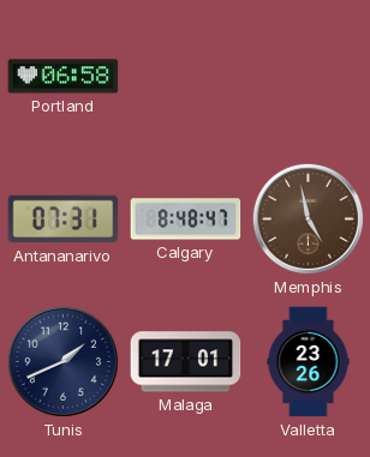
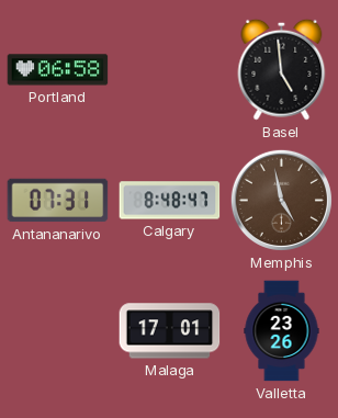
Basel: none -> 4:59
Tunis: 1:41 -> none
